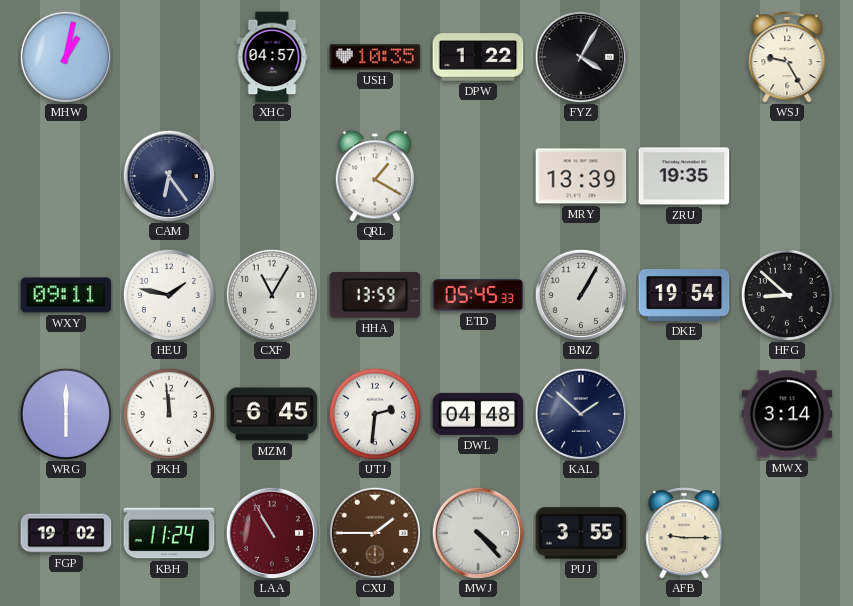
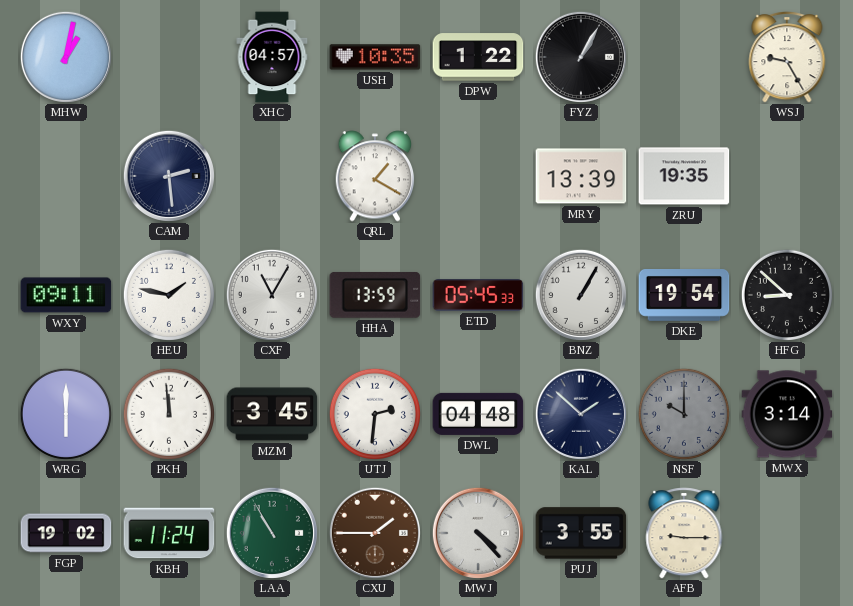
FYZ: 4:05 -> 1:05
CAM: 6:24 -> 2:29
MZM: 6:45 -> 3:45
NSF: none -> 10:00
LAA dial: burgundy -> green
